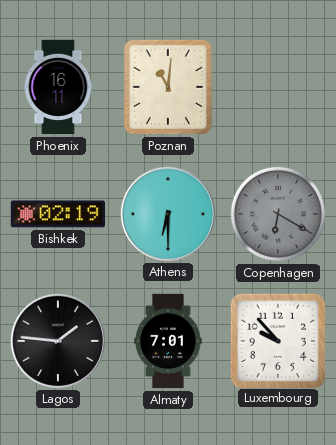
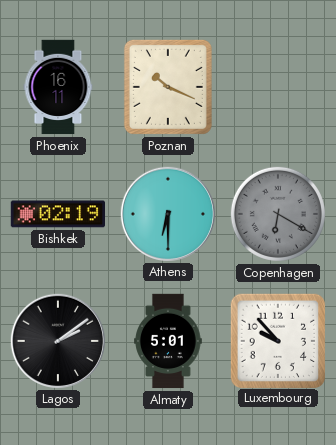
Poznan: 11:01 -> 10:19
Lagos: 1:46 -> 2:09
Almaty: 7:01 -> 5:01
